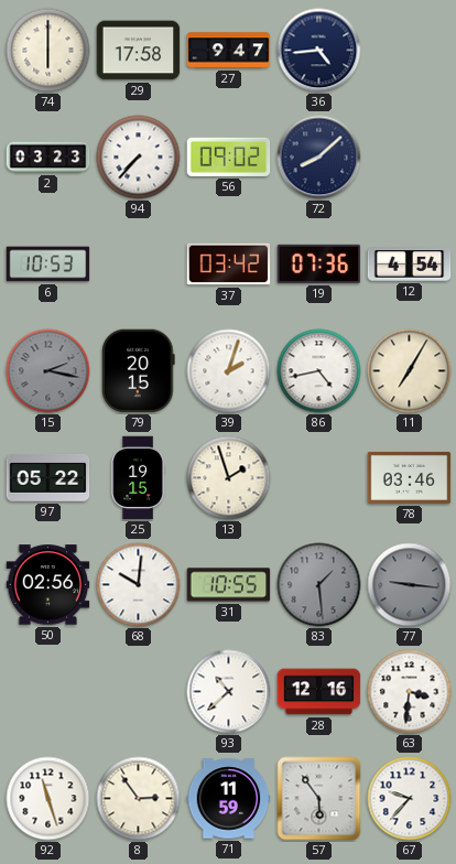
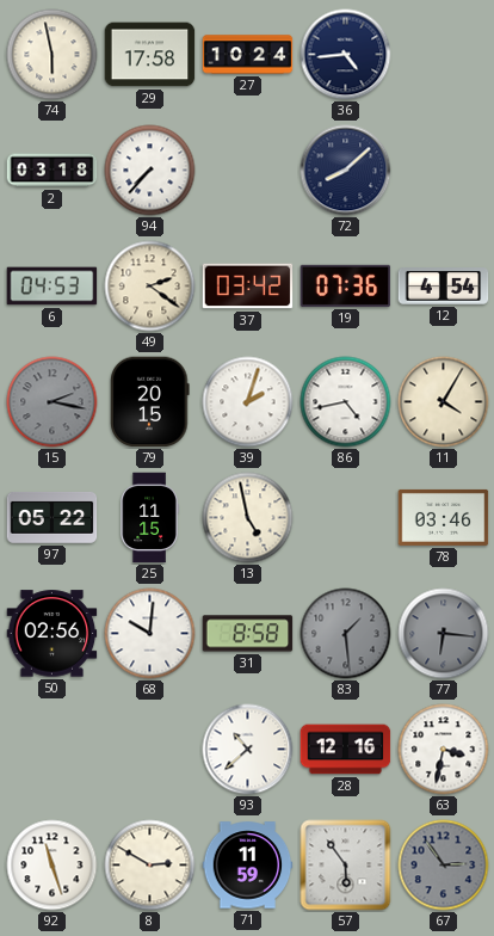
74: 6:00 -> 5:58
27: 9:47 -> 10:24
2: 03:23 -> 03:18
56: 09:02 -> none
6: 10:53 -> 04:53
49: none -> 2:21
11: 7:05 -> 4:05
25: 19:15 -> 11:15
13: 1:57 -> 4:58
31: 10:55 -> 8:58
77: 9:16 -> 6:16
63: 3:31 -> 3:32
8: 2:54 -> 2:50
67: 9:37 -> 2:54
67 dial: white -> grey
